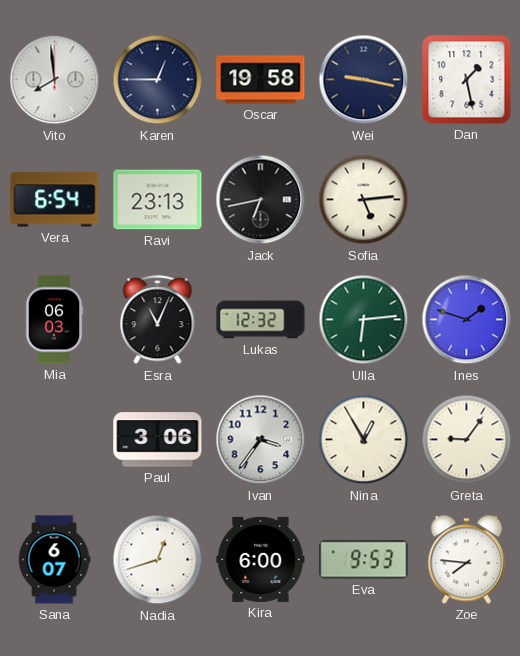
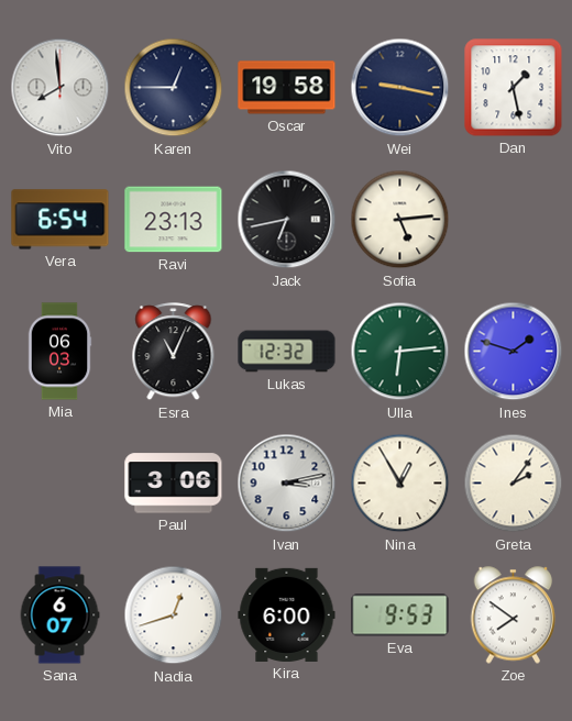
Ivan: 3:36 -> 3:13
Greta: 9:06 -> 2:06
Zoe: 7:46 -> 7:51
